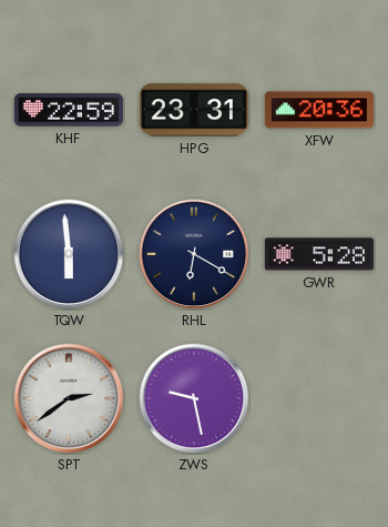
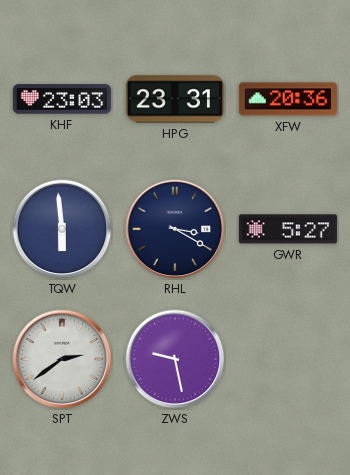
KHF: 22:59 -> 23:03
RHL: 6:20 -> 3:20
GWR: 5:28 -> 5:27
